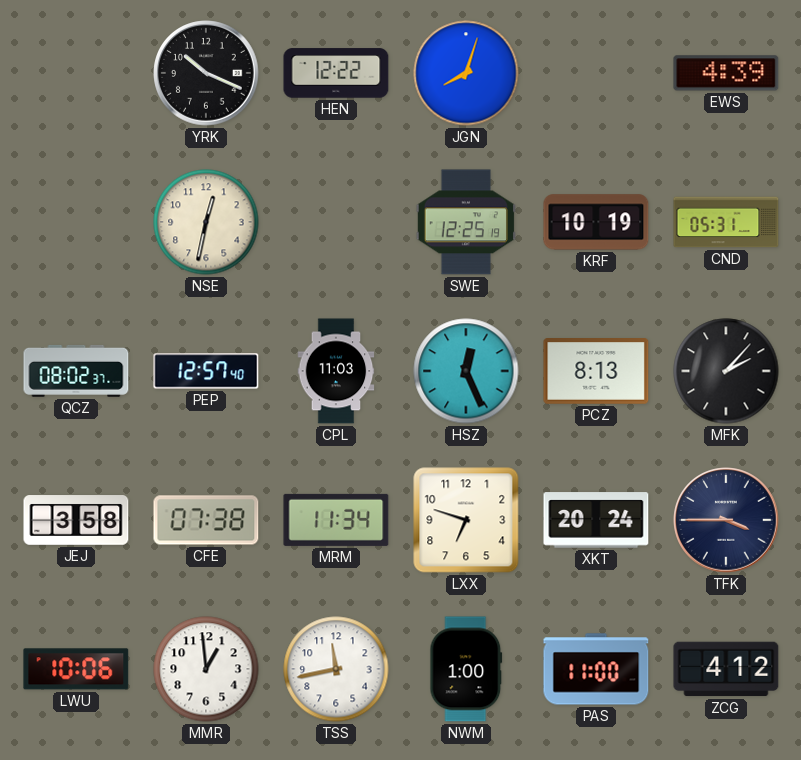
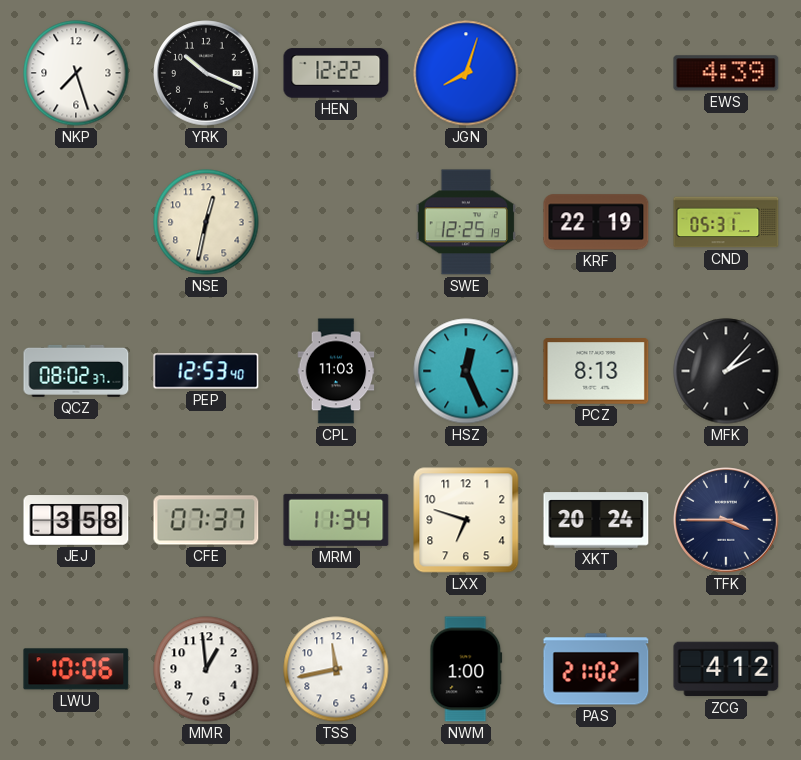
NKP: none -> 7:27
KRF: 10:19 -> 22:19
PEP: 12:57 -> 12:53
CFE: 07:38 -> 07:37
PAS: 11:00 -> 21:02
